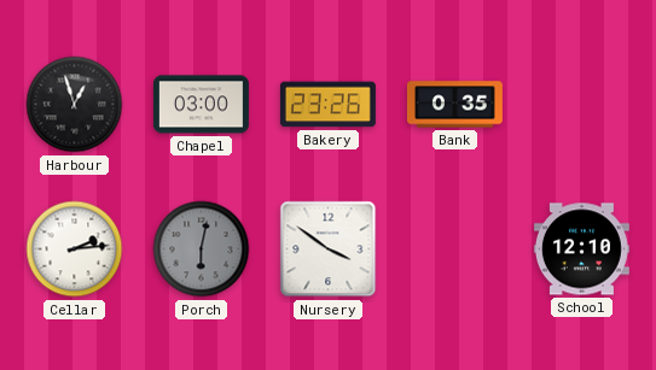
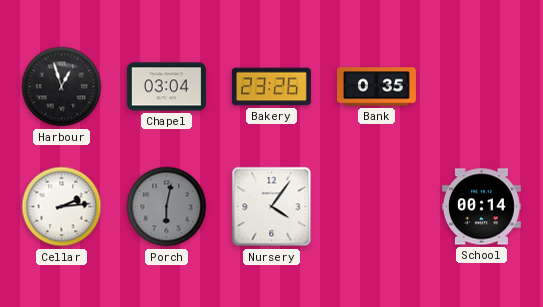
Chapel: 03:00 -> 03:04
Nursery: 3:51 -> 4:06
School: 12:10 -> 00:14
